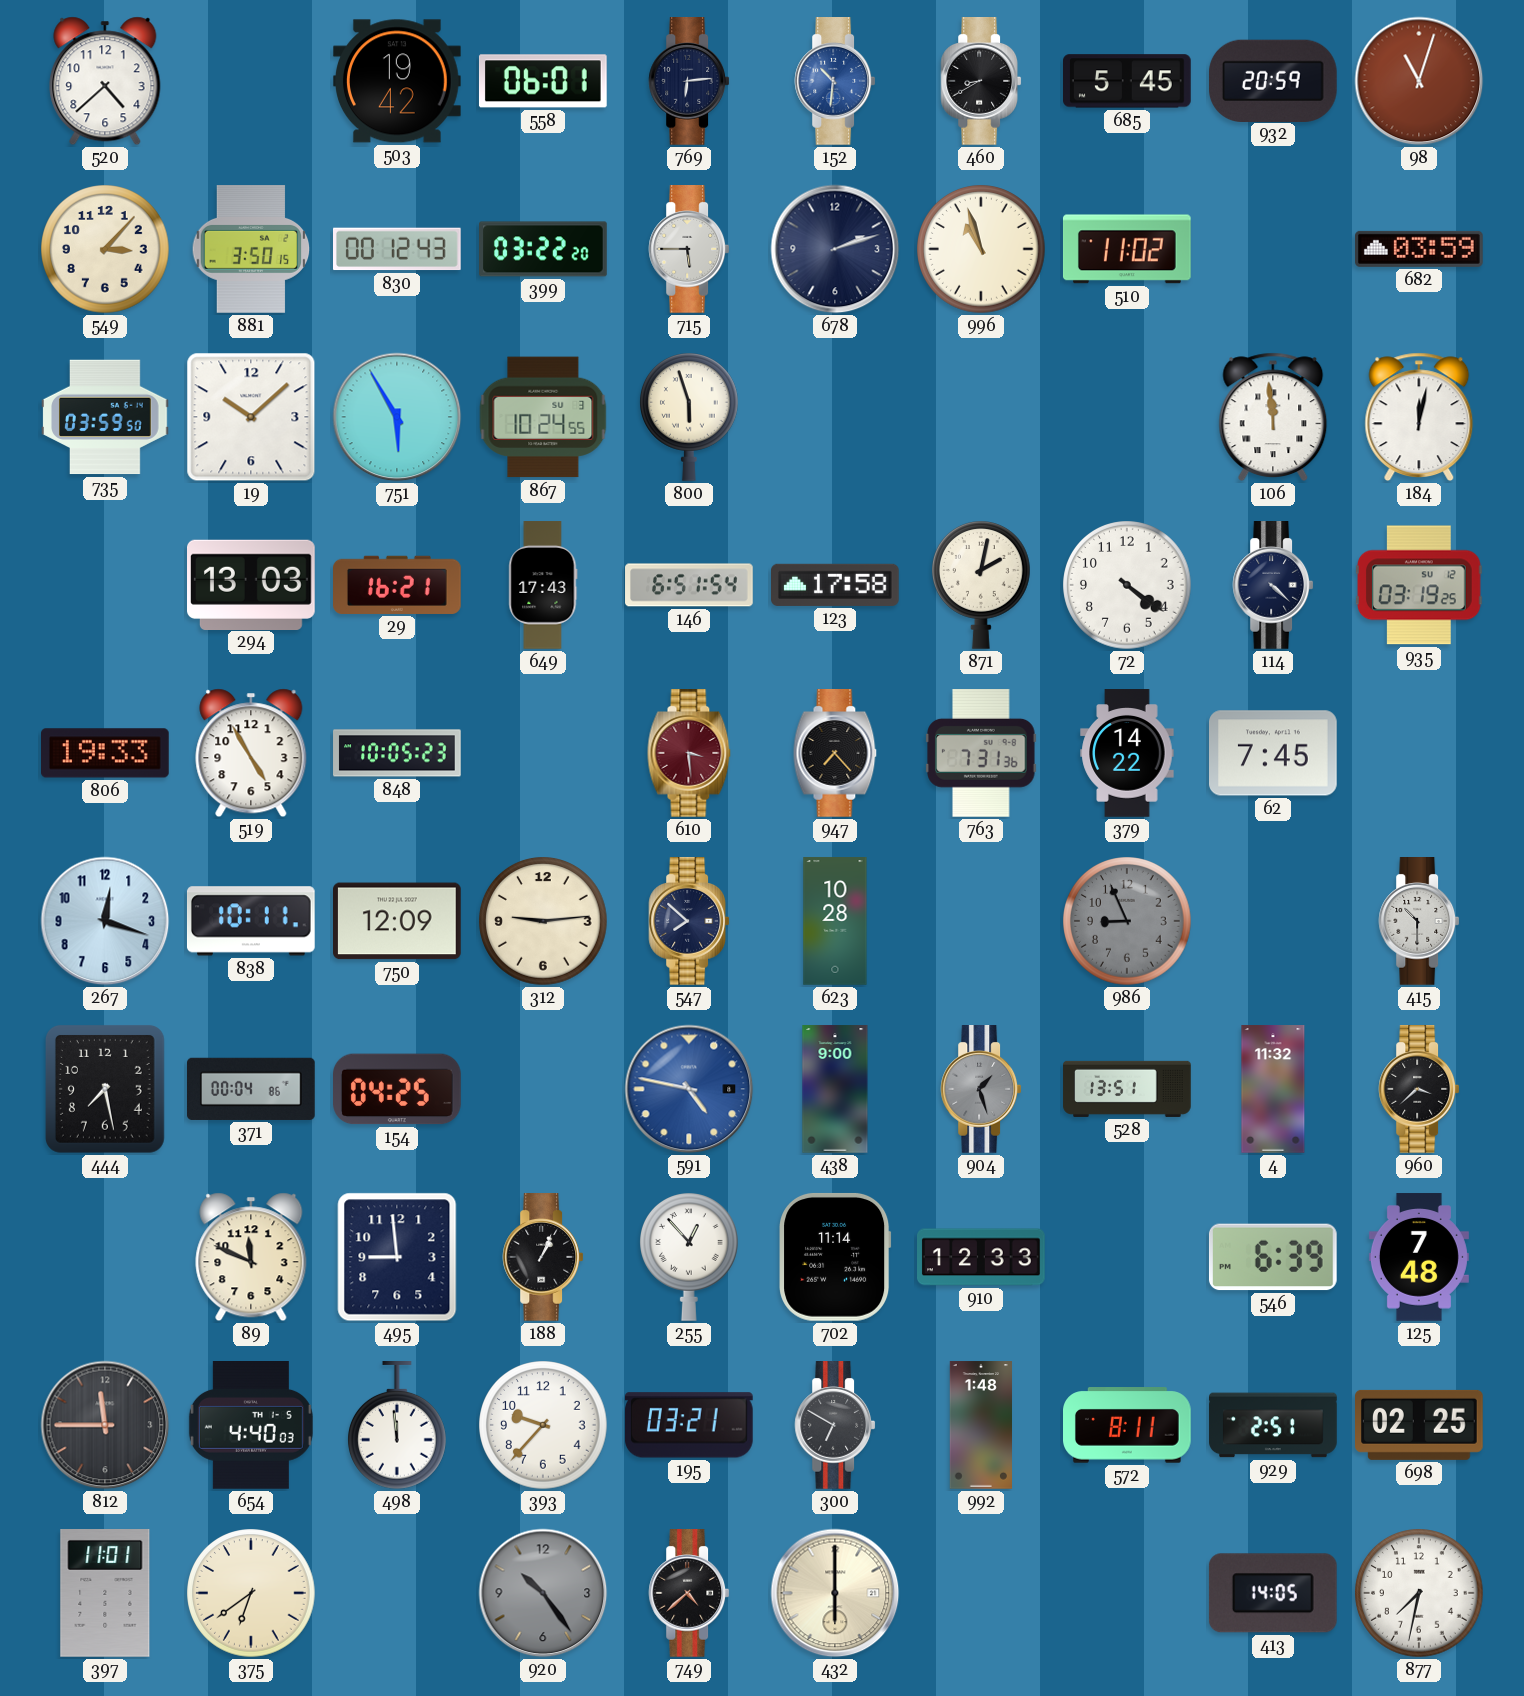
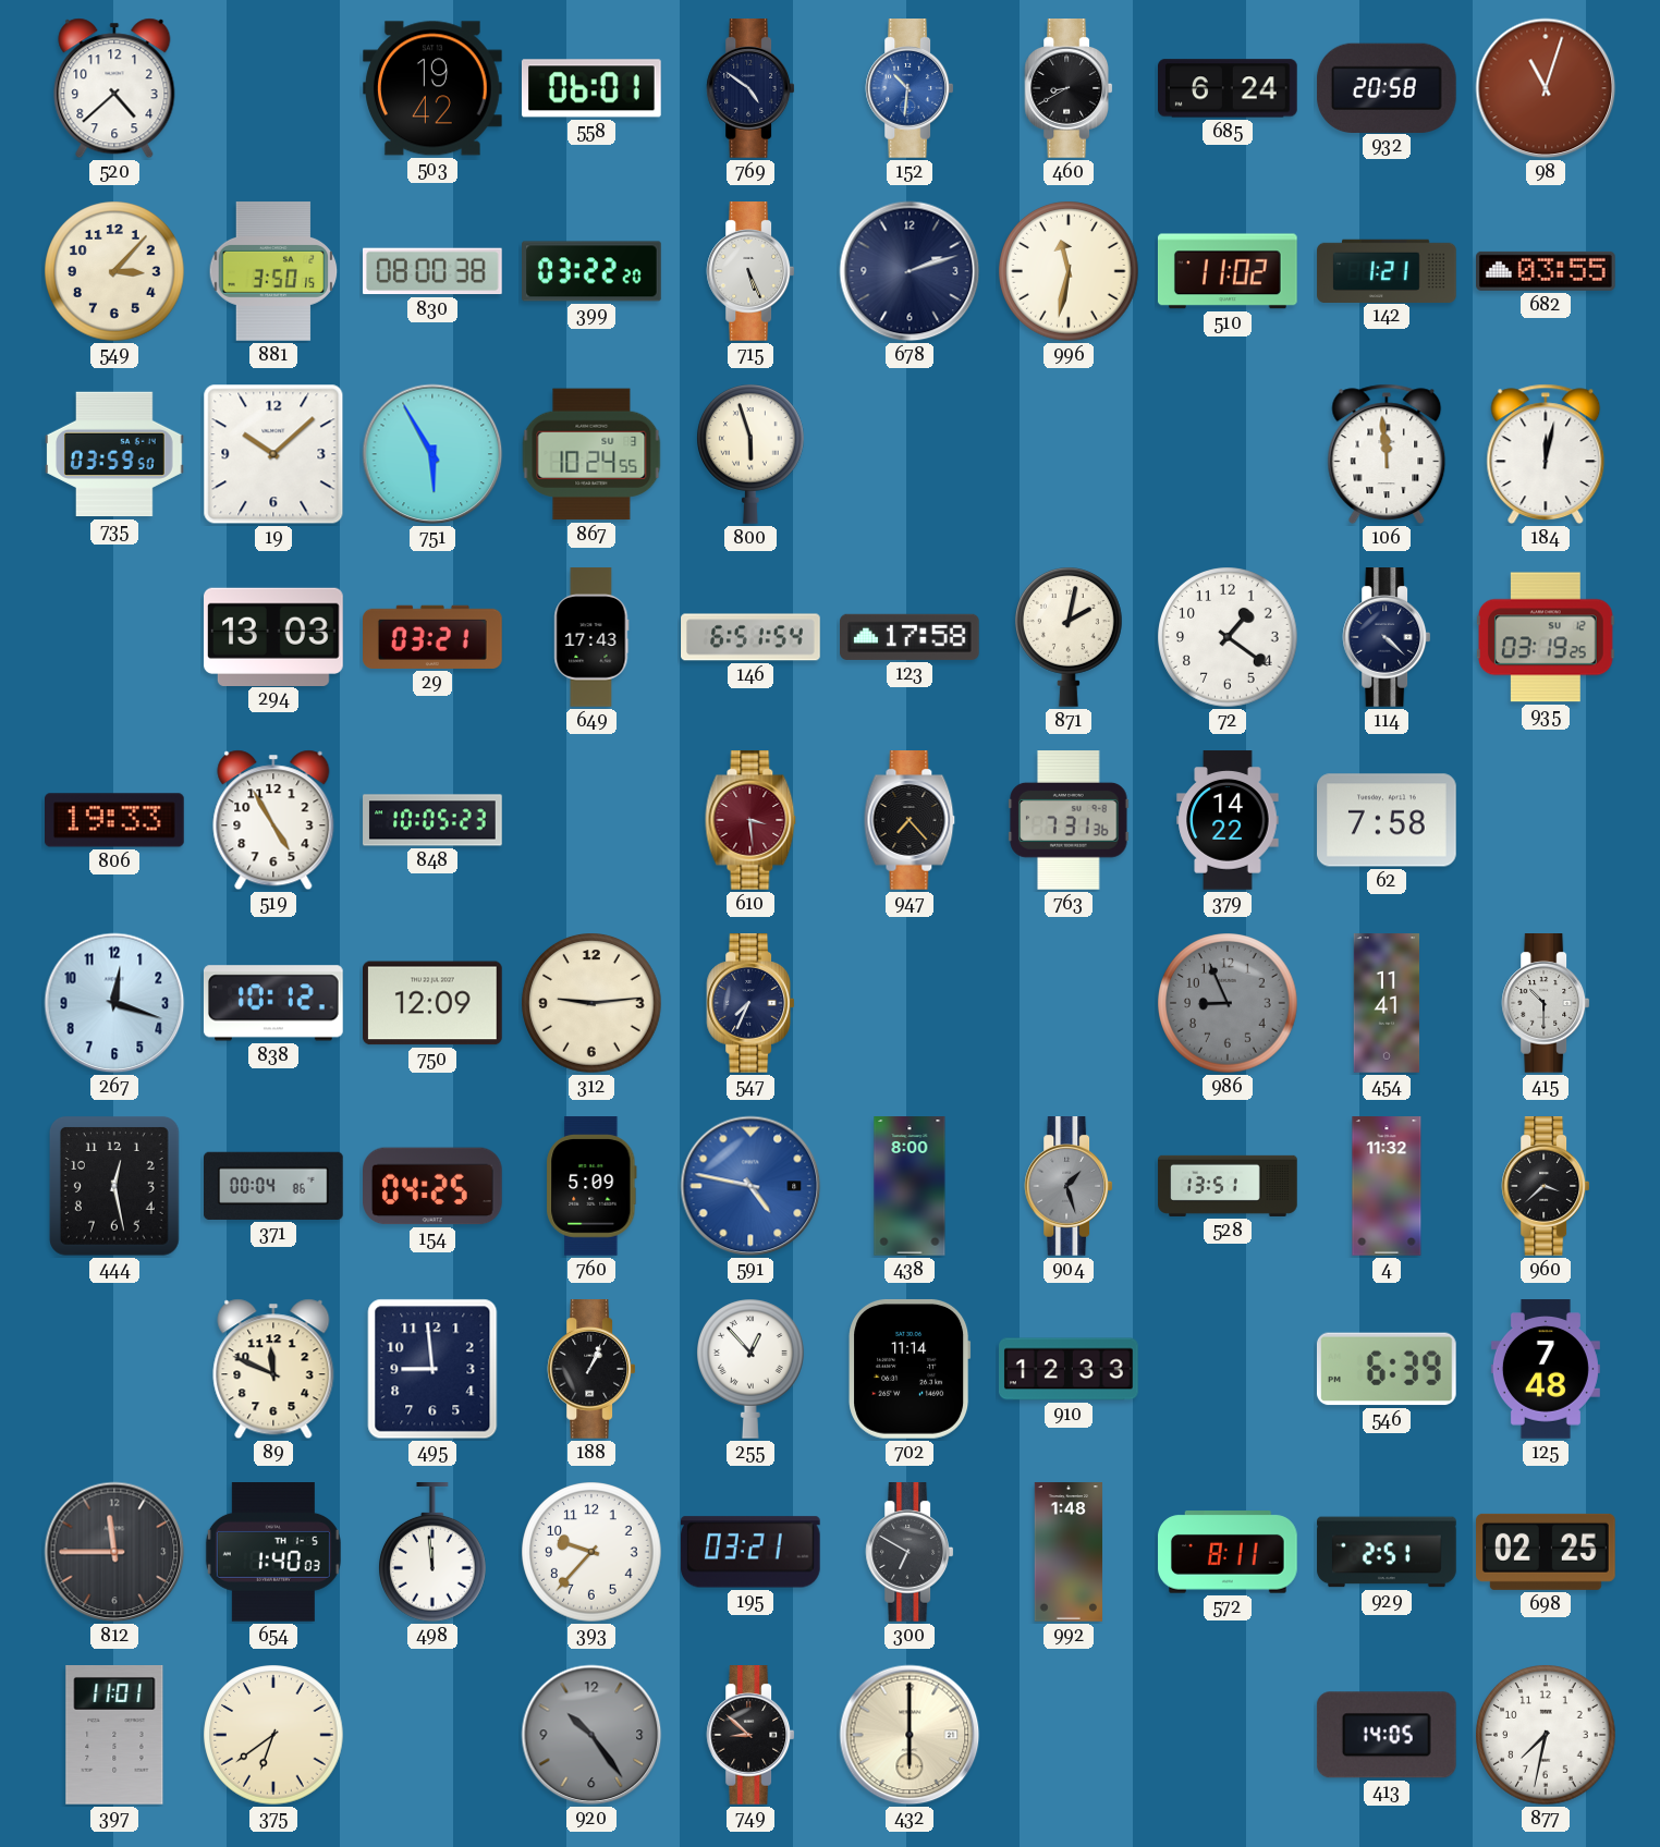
769: 6:14 -> 4:51
685: 5:45 -> 6:24
932: 20:59 -> 20:58
830: 00:12 -> 08:00
715: 5:45 -> 5:26
996: 10:57 -> 11:32
142: none -> 1:21
682: 03:59 -> 03:55
29: 16:21 -> 03:21
72: 4:21 -> 1:21
62: 7:45 -> 7:58
838: 10:11 -> 10:12
547: 7:52 -> 7:34
623: 10:28 -> none
454: none -> 11:41
444: 7:28 -> 12:28
760: none -> 5:09
438: 9:00 -> 8:00
654: 4:40 -> 1:40
749: 4:38 -> 8:52
